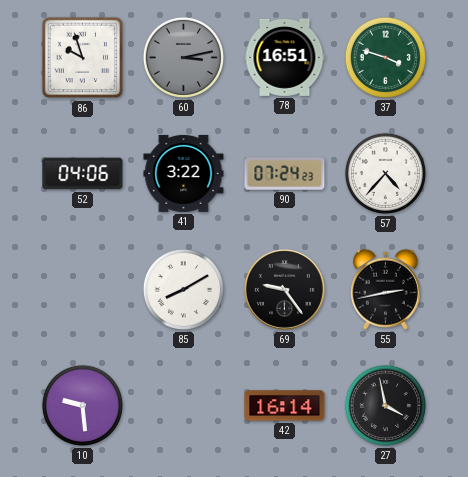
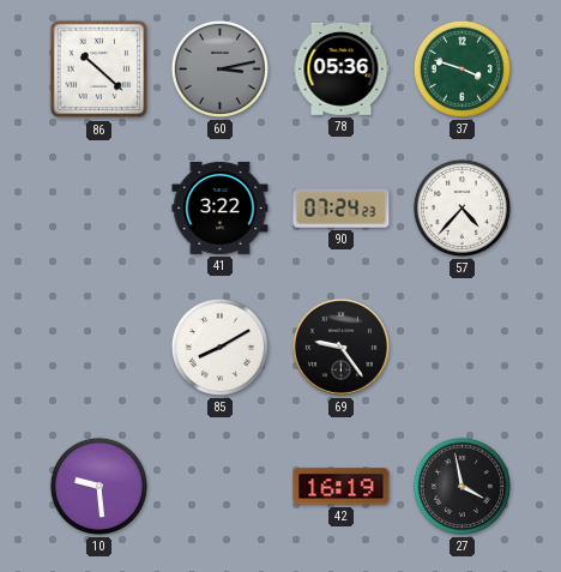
86: 9:57 -> 10:22
78: 16:51 -> 05:36
52: 04:06 -> none
55: 2:43 -> none
42: 16:14 -> 16:19
